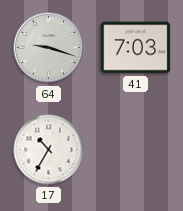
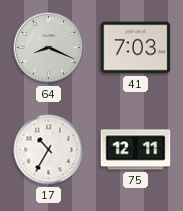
64: 9:18 -> 8:19
75: none -> 12:11
